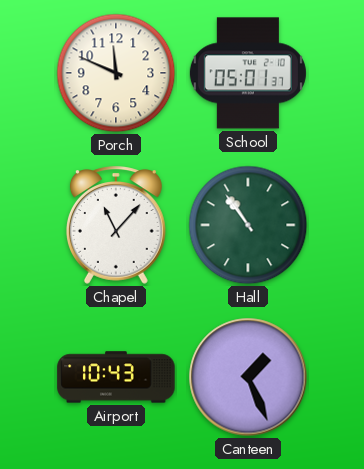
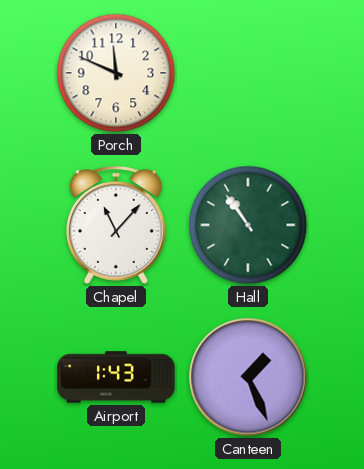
School: 05:01 -> none
Airport: 10:43 -> 1:43
